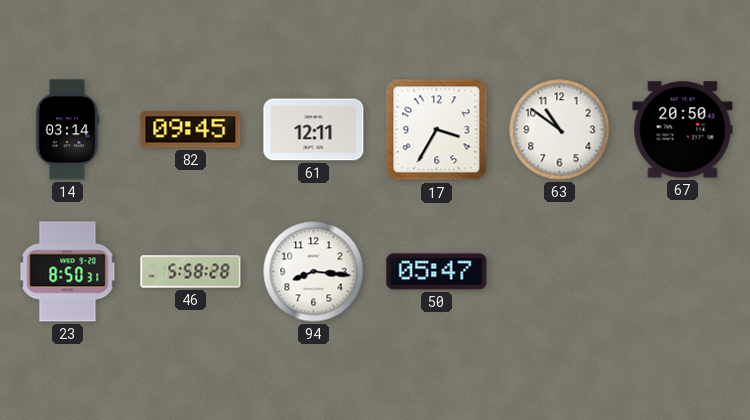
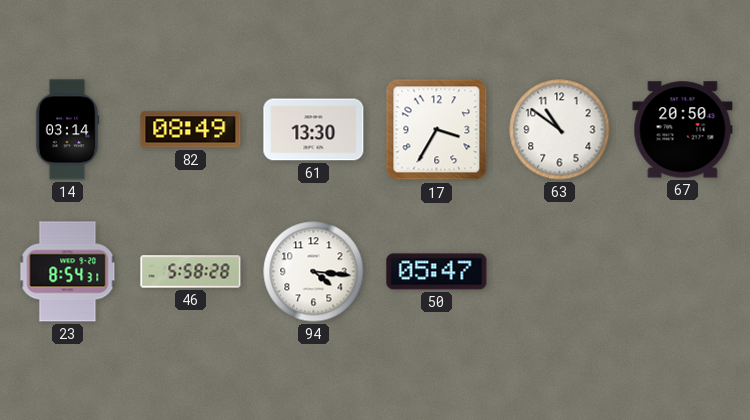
82: 09:45 -> 08:49
61: 12:11 -> 13:30
23: 8:50 -> 8:54
94: 8:16 -> 4:16
